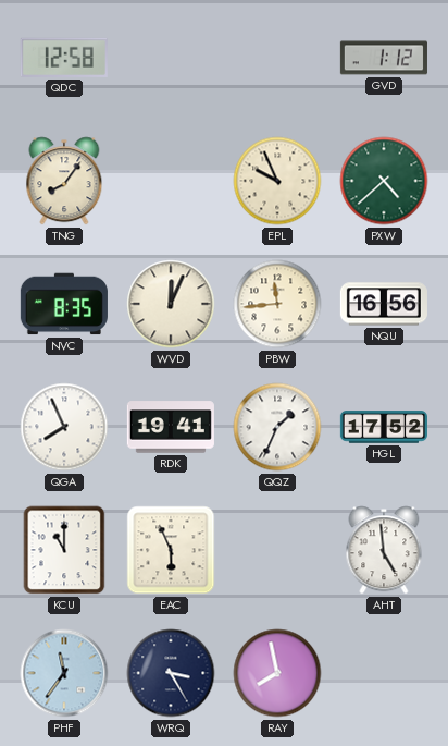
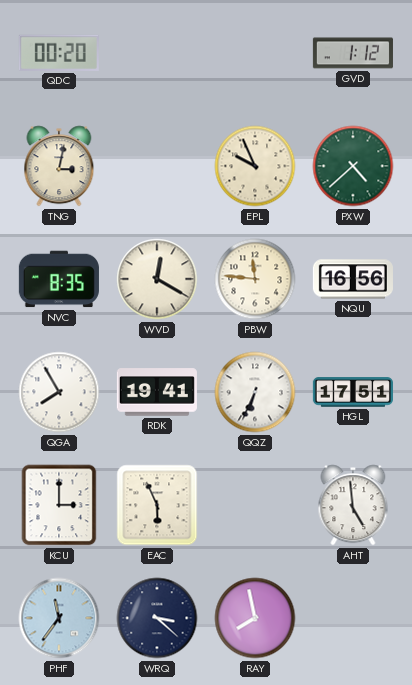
QDC: 12:58 -> 00:20
TNG: 8:06 -> 3:02
WVD: 12:04 -> 12:20
PBW: 11:44 -> 11:46
QGA: 7:56 -> 7:55
QQZ: 1:34 -> 6:34
HGL: 17:52 -> 17:51
KCU: 11:00 -> 3:00
WRQ: 3:25 -> 3:22
